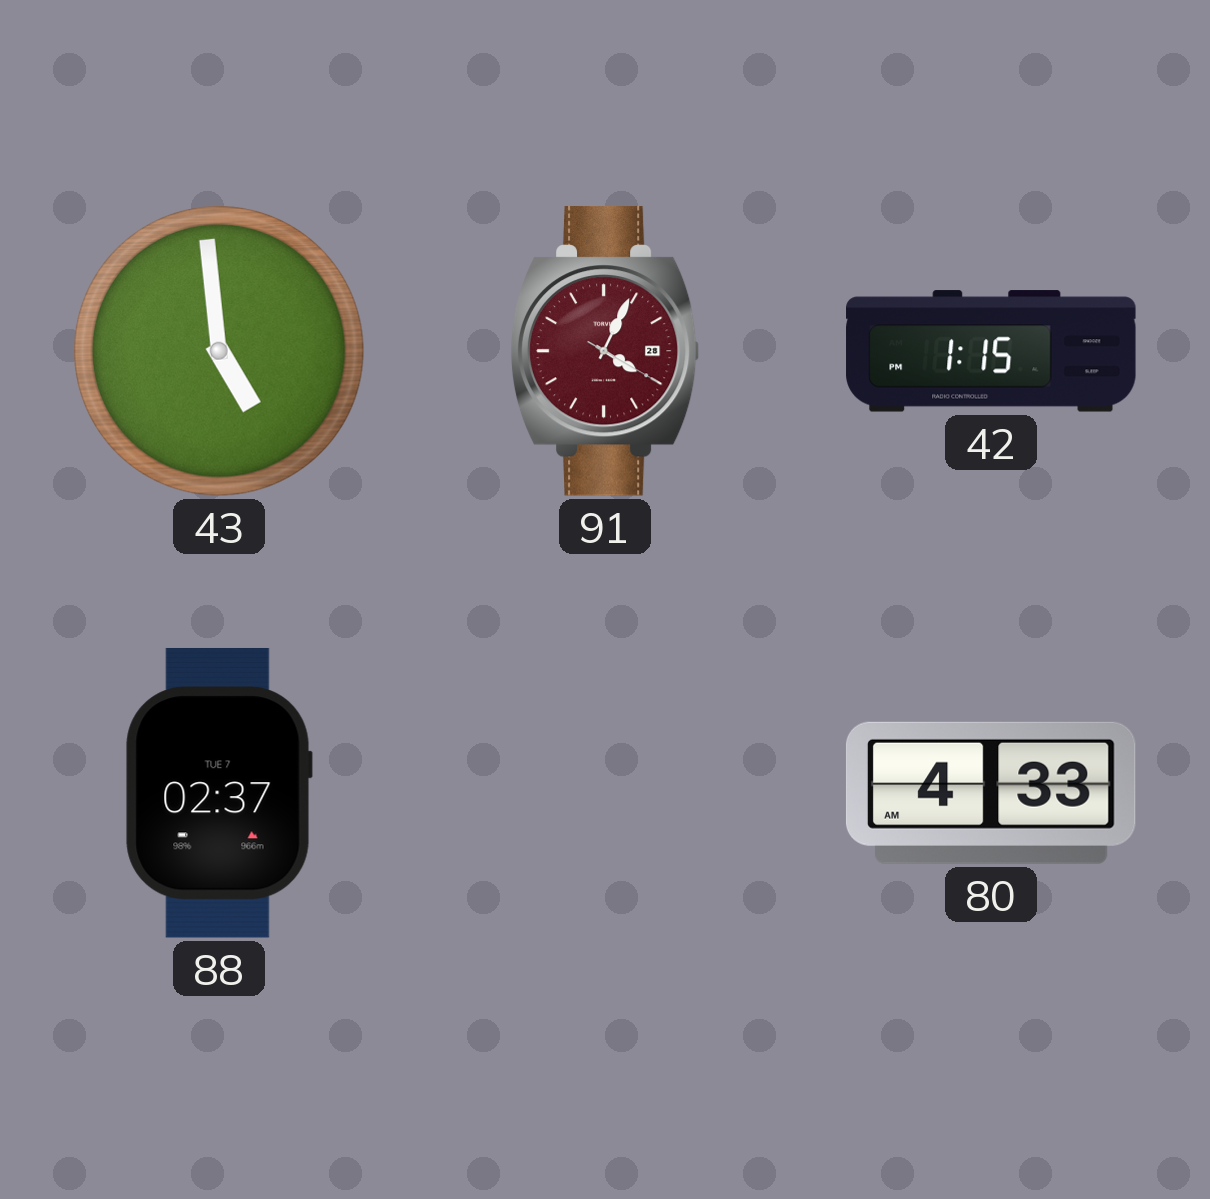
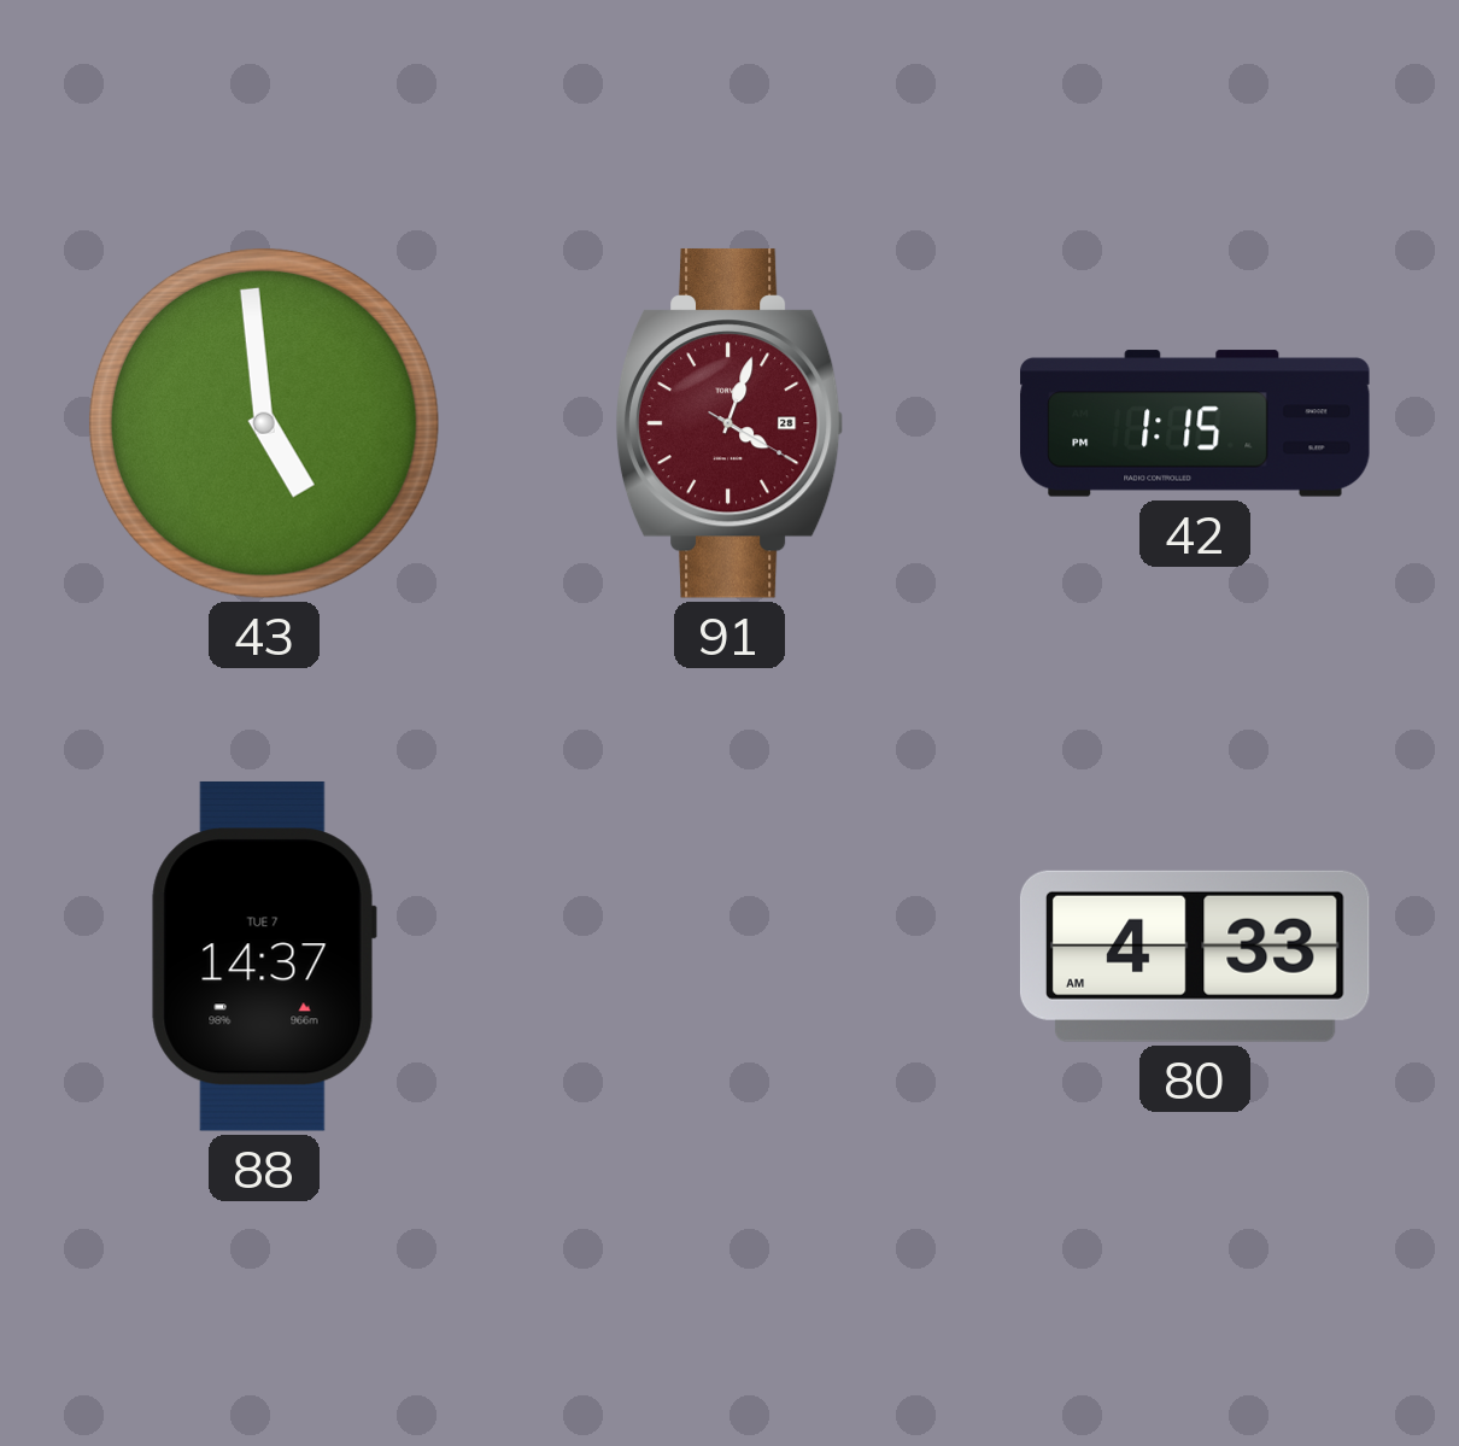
91: 4:04 -> 4:03
88: 02:37 -> 14:37
